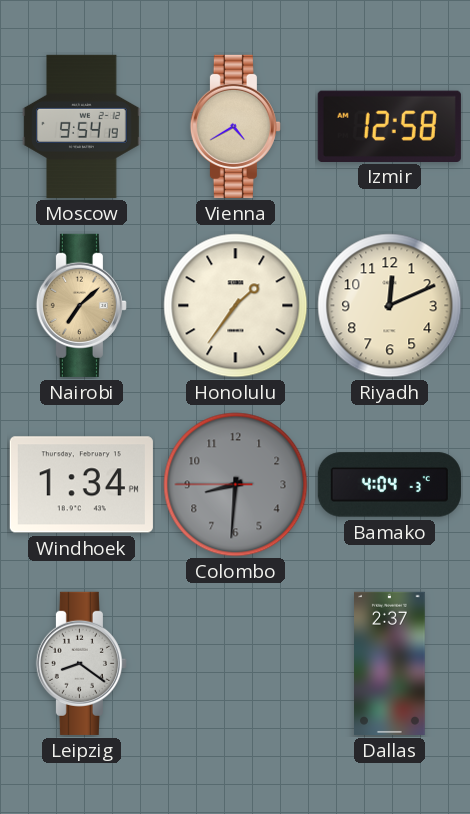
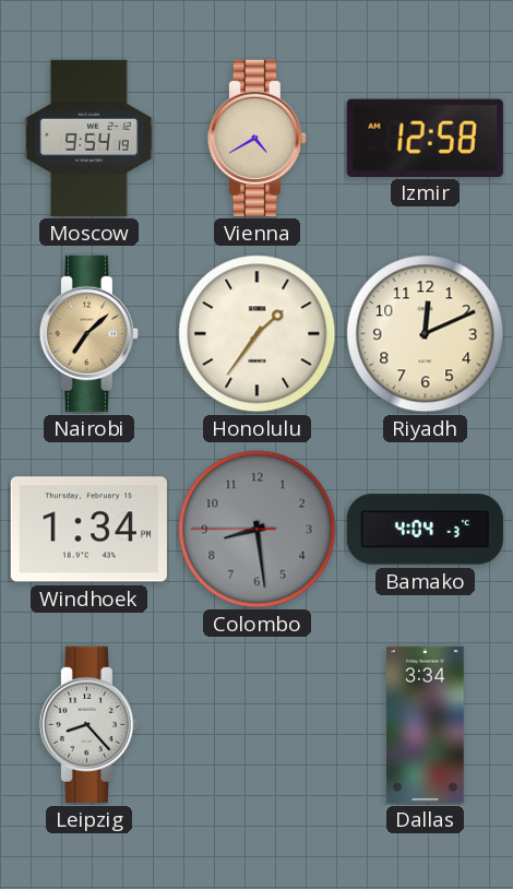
Colombo: 8:30 -> 8:28
Leipzig: 8:21 -> 8:23
Dallas: 2:37 -> 3:34
